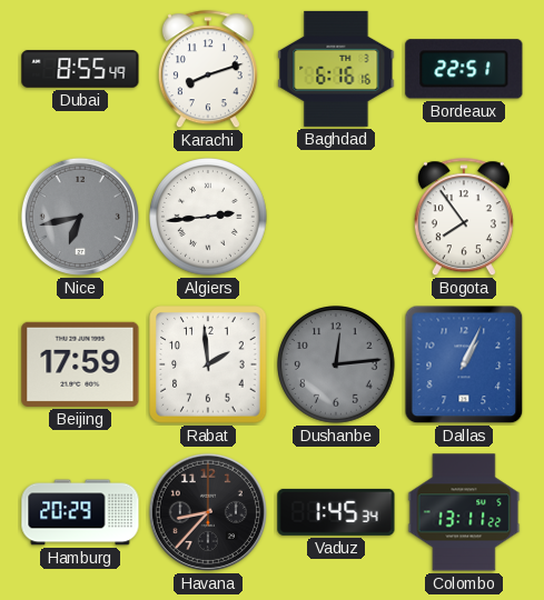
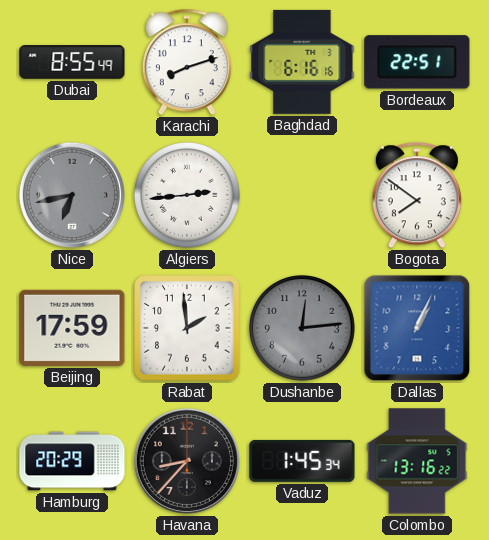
Bogota: 7:54 -> 7:51
Colombo: 13:11 -> 13:16
